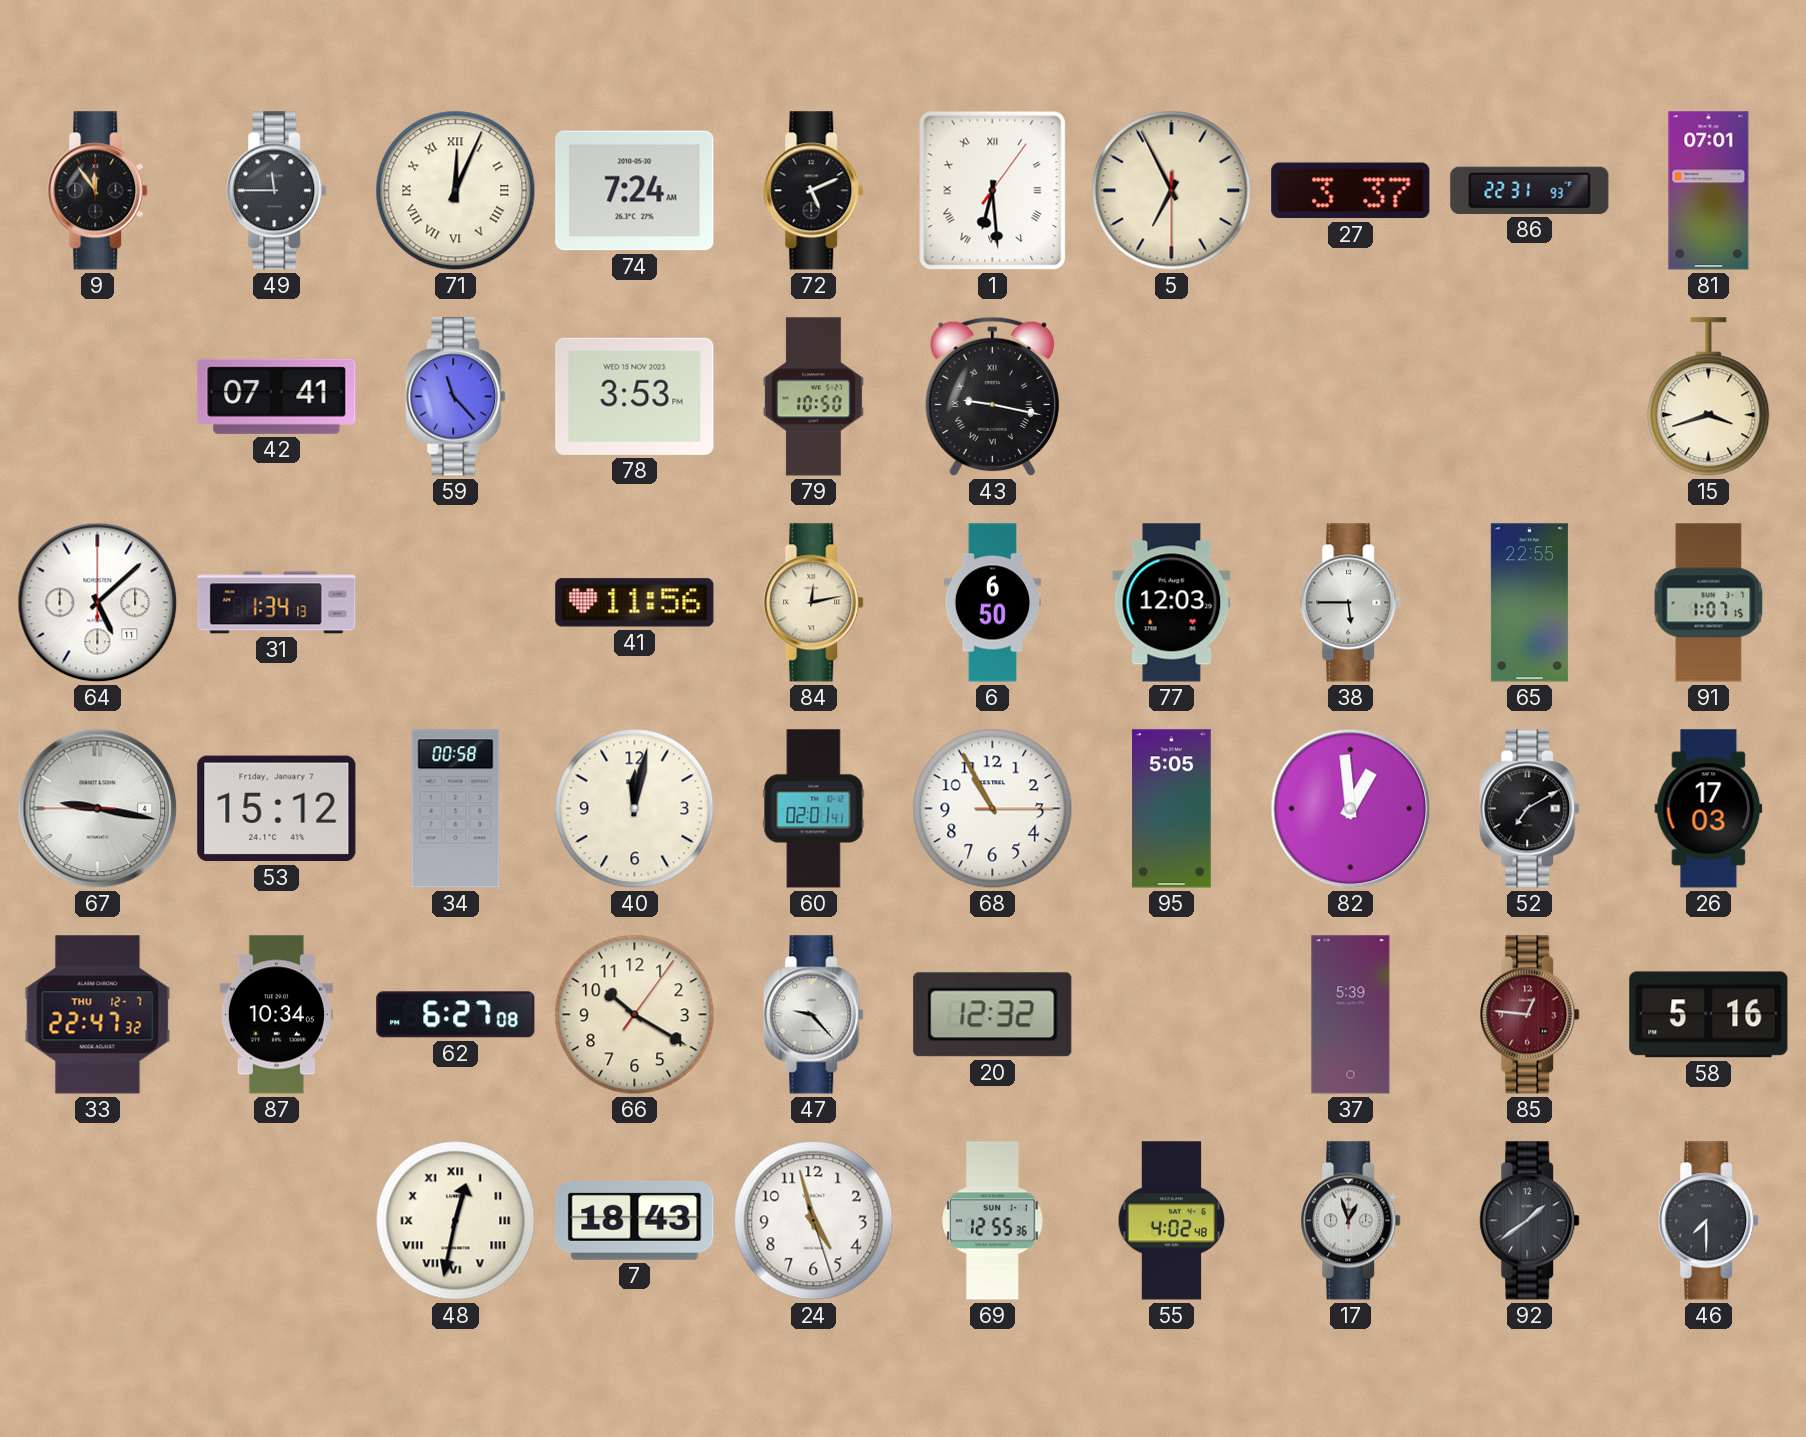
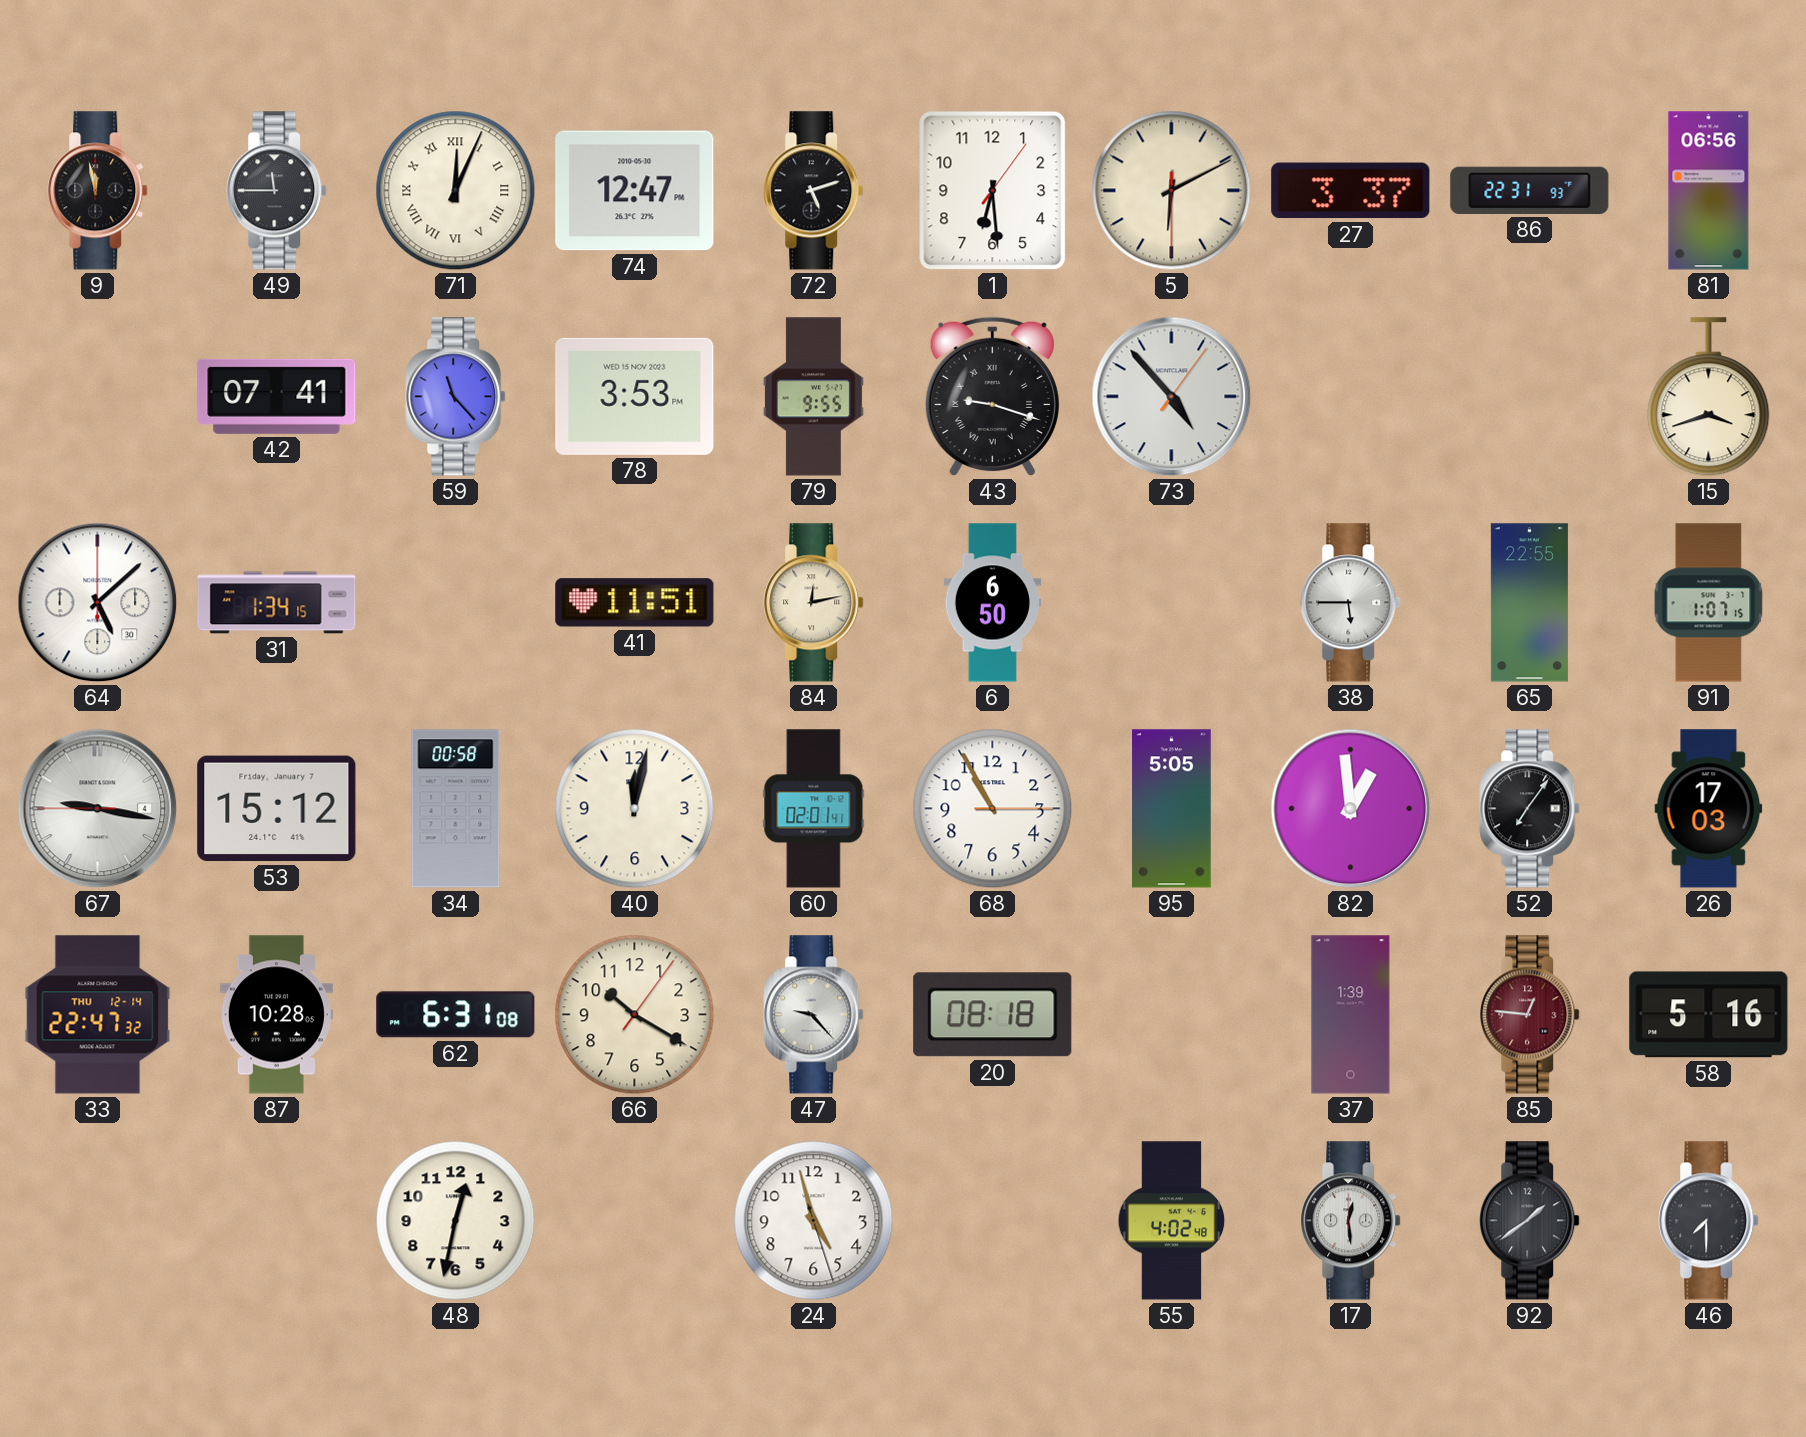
9: 11:54 -> 11:58
74: 7:24 -> 12:47
72: 5:11 -> 5:12
1 numerals: Roman -> Arabic
5: 6:55 -> 6:10
81: 07:01 -> 06:56
79: 10:50 -> 9:55
43: 9:17 -> 9:18
73: none -> 4:53
64 date: 11 -> 30
31: 1:34:13 -> 1:34:15
41: 11:56 -> 11:51
77: 12:03 -> none
52: 7:10 -> 7:06
33 date: THU 12-7 -> THU 12-14
87: 10:34 -> 10:28
62: 6:27 -> 6:31
20: 12:32 -> 08:18
37: 5:39 -> 1:39
48 numerals: Roman -> Arabic
7: 18:43 -> none
69: 12:55 -> none
17: 12:57 -> 12:29
